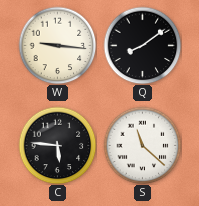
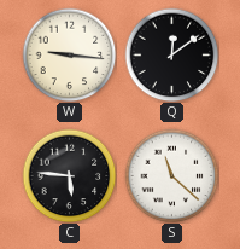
Q: 8:09 -> 12:09
